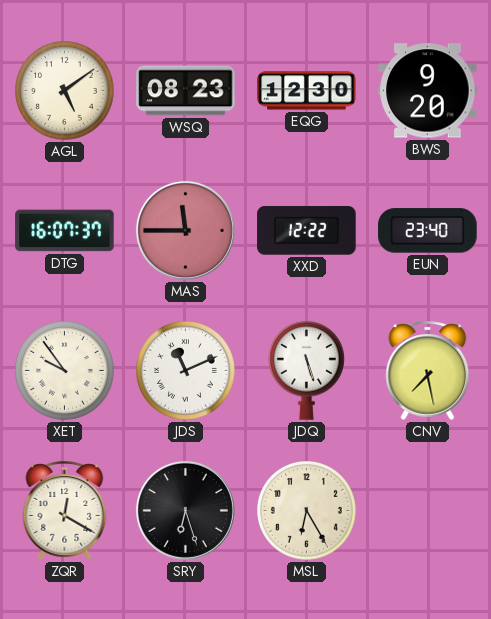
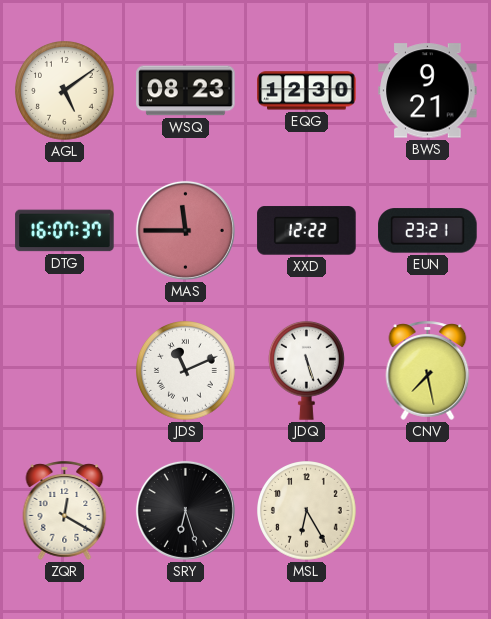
BWS: 9:20 -> 9:21
EUN: 23:40 -> 23:21
XET: 9:54 -> none
